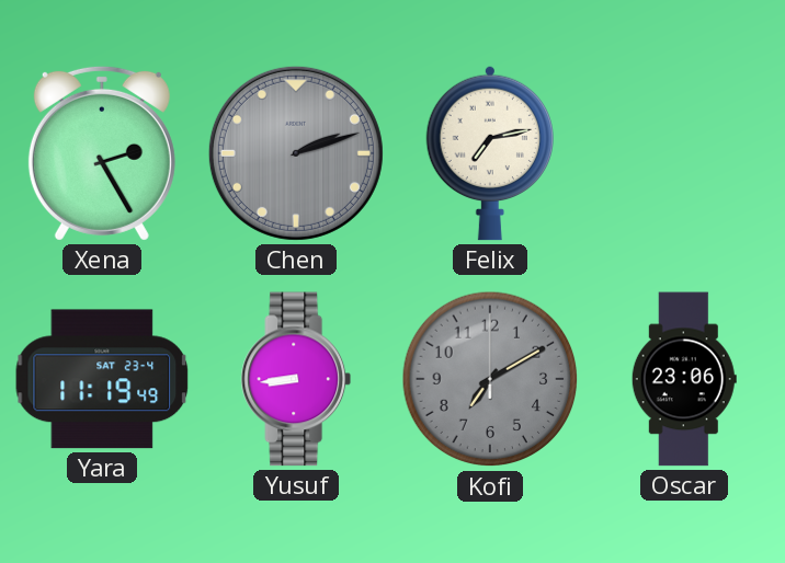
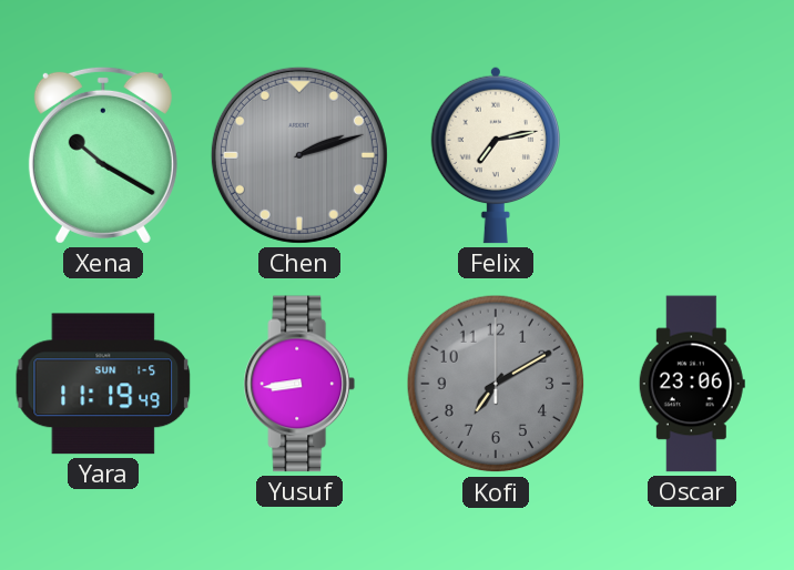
Xena: 2:25 -> 10:20
Yara date: SAT 23-4 -> SUN 1-5
